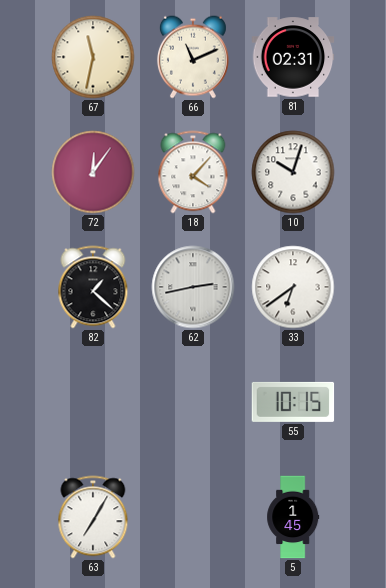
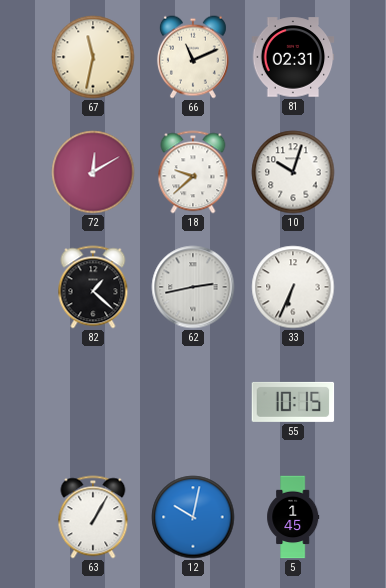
72: 12:06 -> 12:10
18: 4:07 -> 9:38
33: 6:39 -> 6:34
63: 7:05 -> 1:05
12: none -> 10:02
